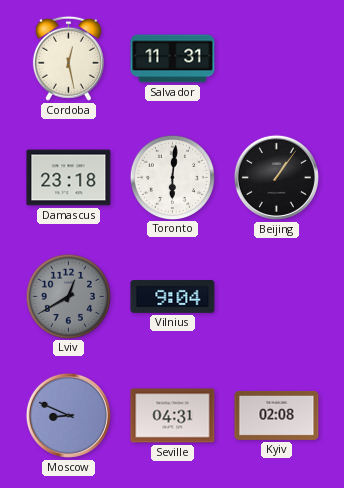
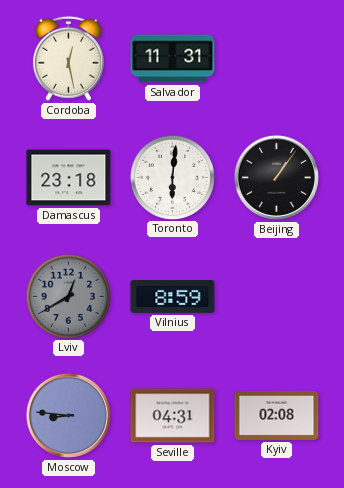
Vilnius: 9:04 -> 8:59
Moscow: 8:49 -> 8:46
